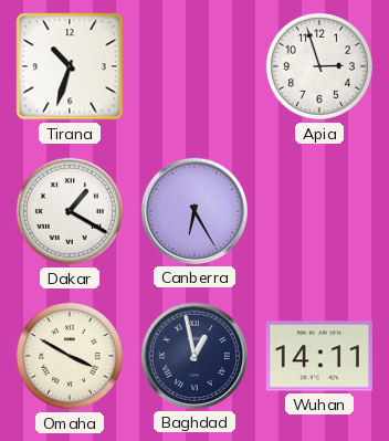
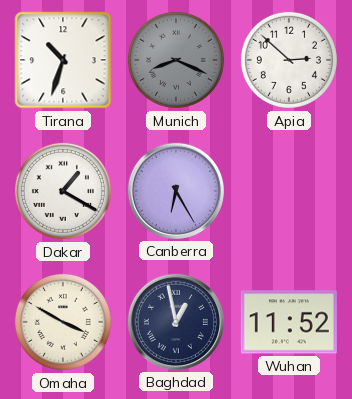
Munich: none -> 8:19
Apia: 2:57 -> 2:52
Wuhan: 14:11 -> 11:52
